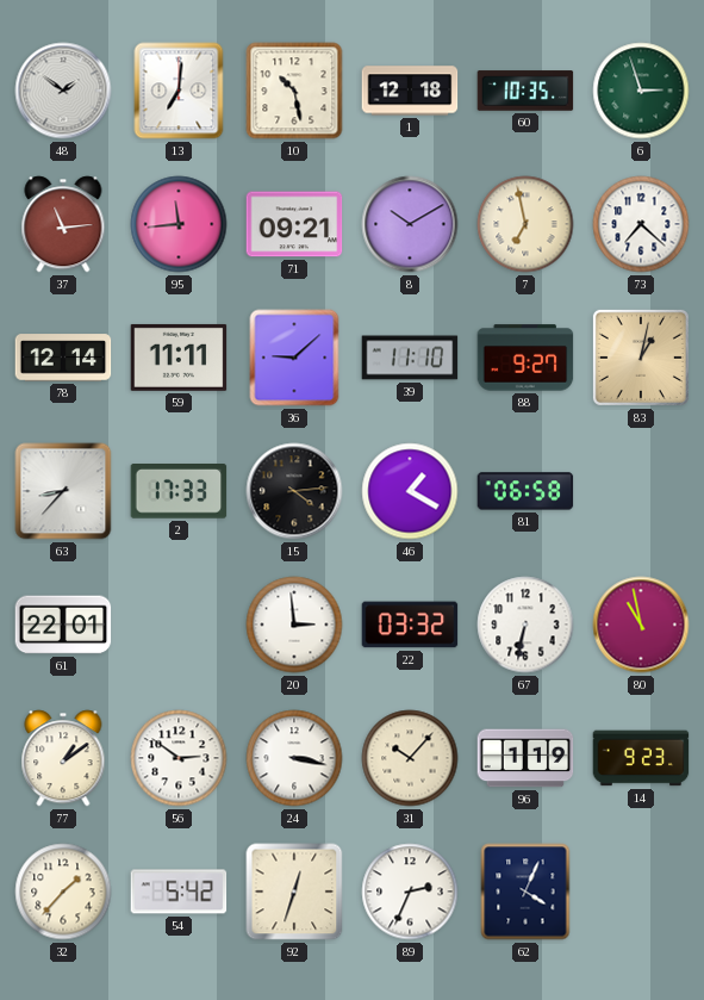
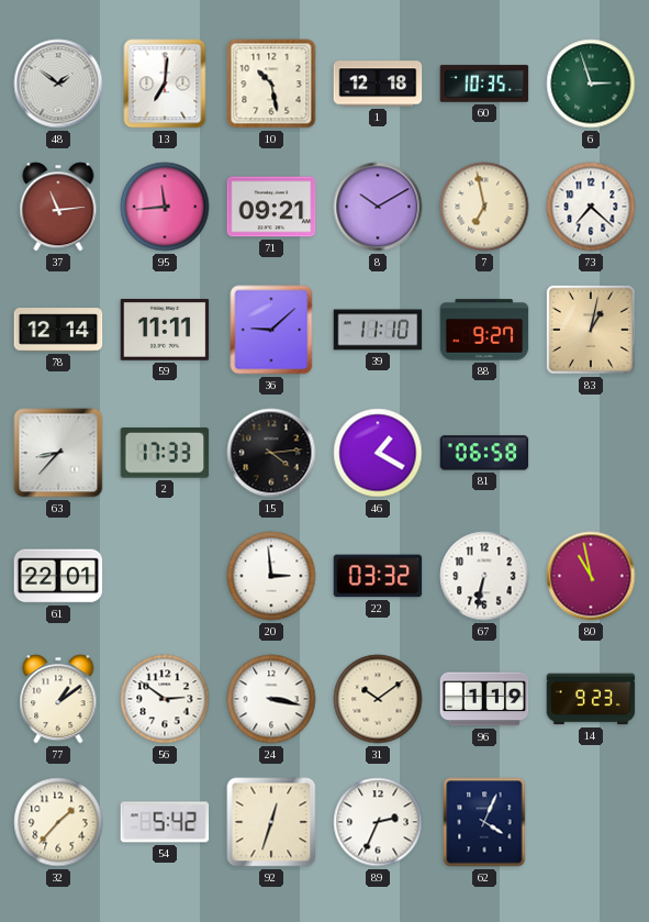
31: 10:07 -> 10:09
